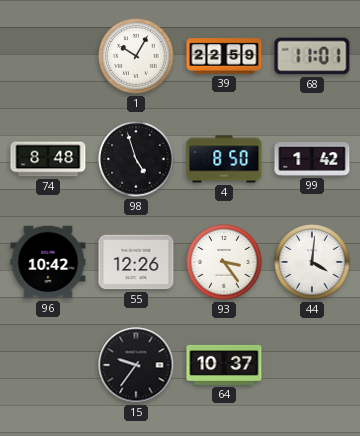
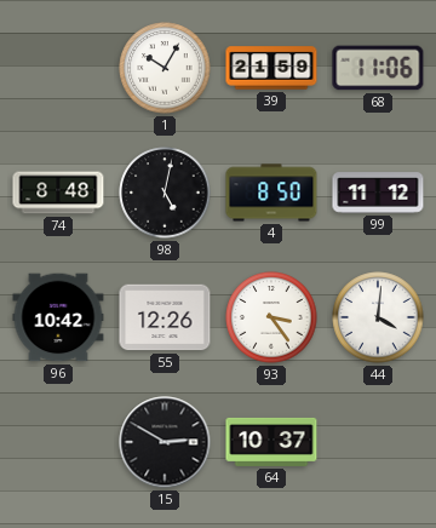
39: 22:59 -> 21:59
68: 11:01 -> 11:06
98: 4:57 -> 5:02
99: 1:42 -> 11:12
15: 9:36 -> 2:50
